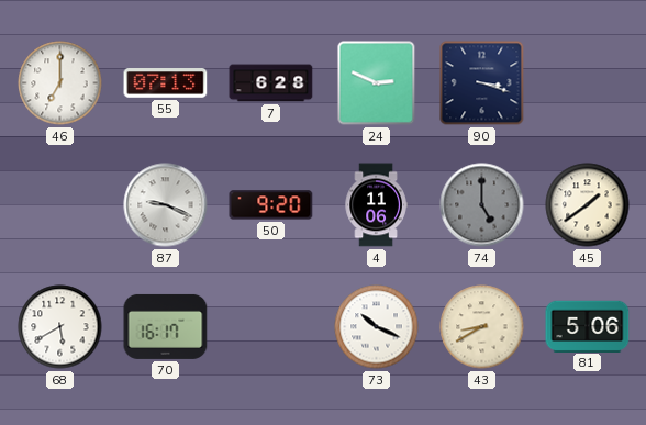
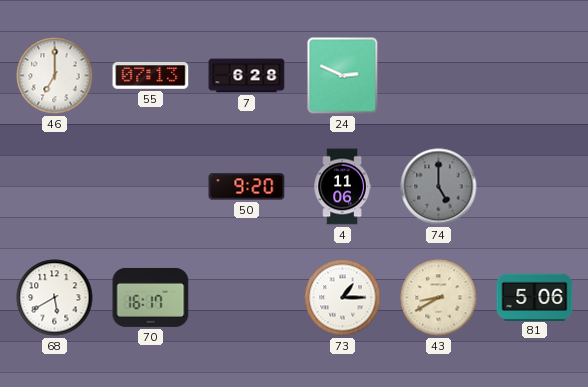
90: 3:18 -> none
87: 9:19 -> none
45: 1:39 -> none
73: 10:19 -> 1:15
